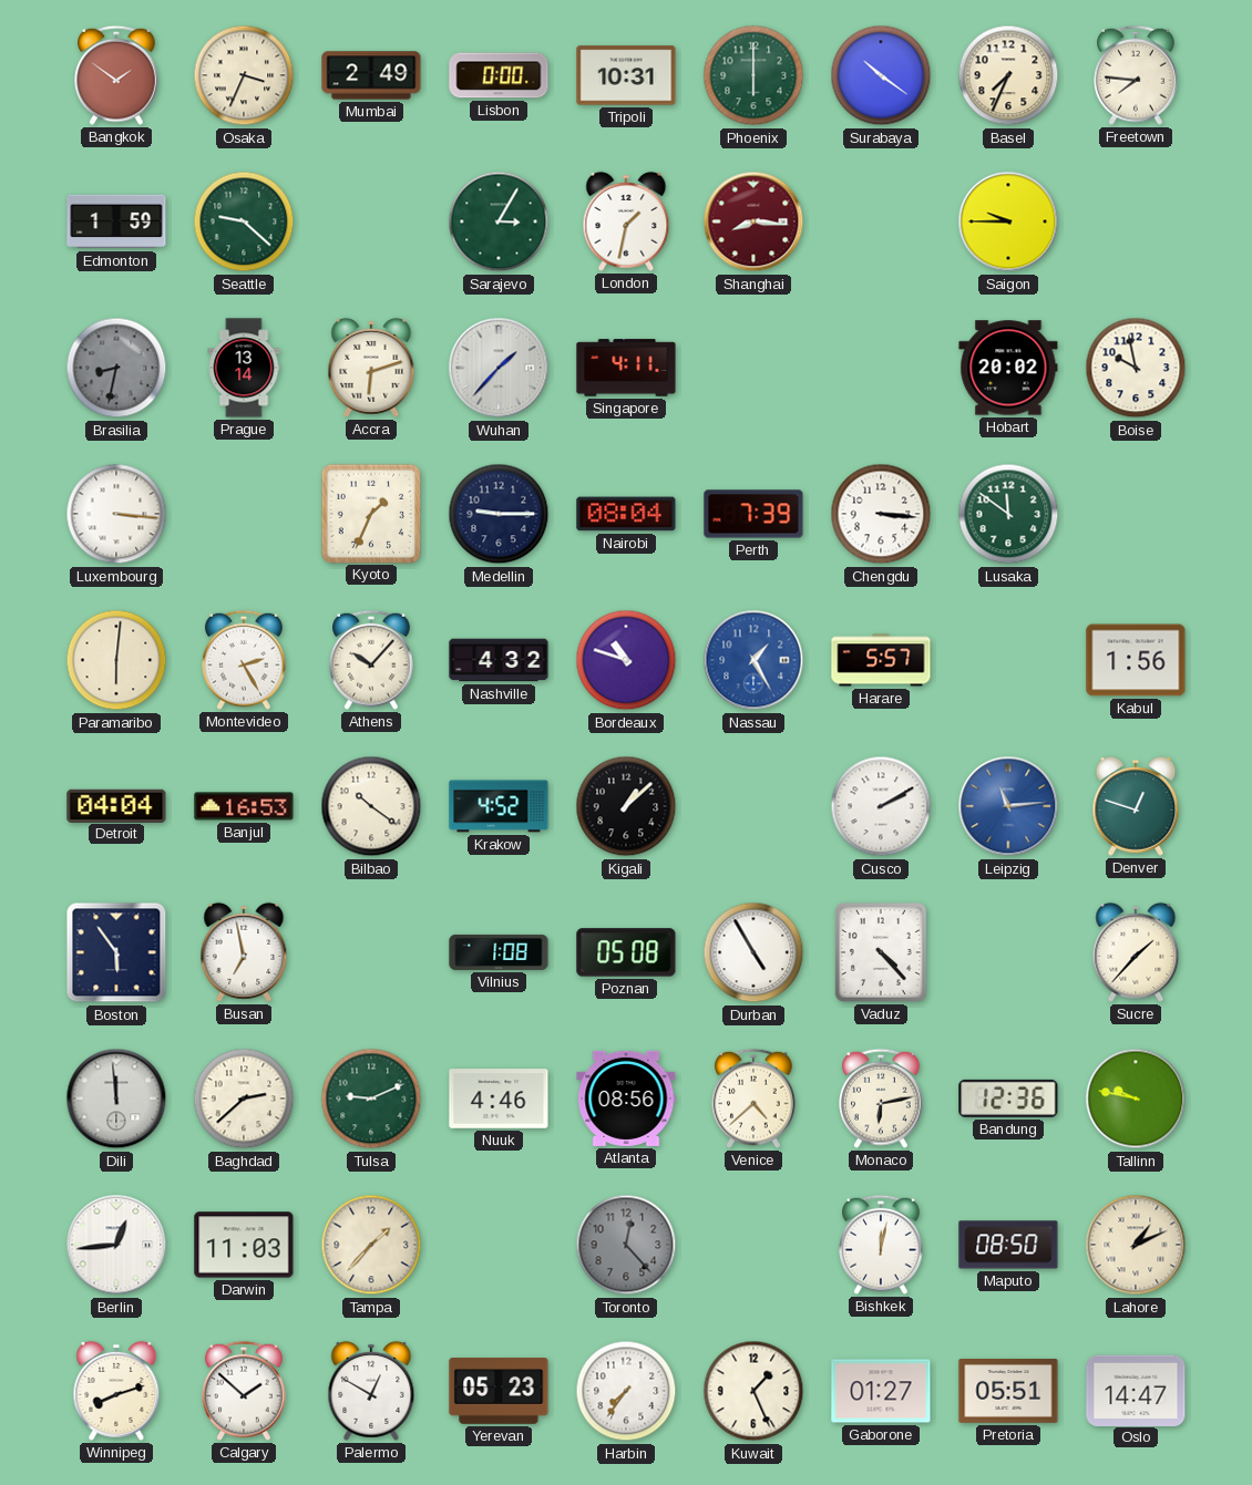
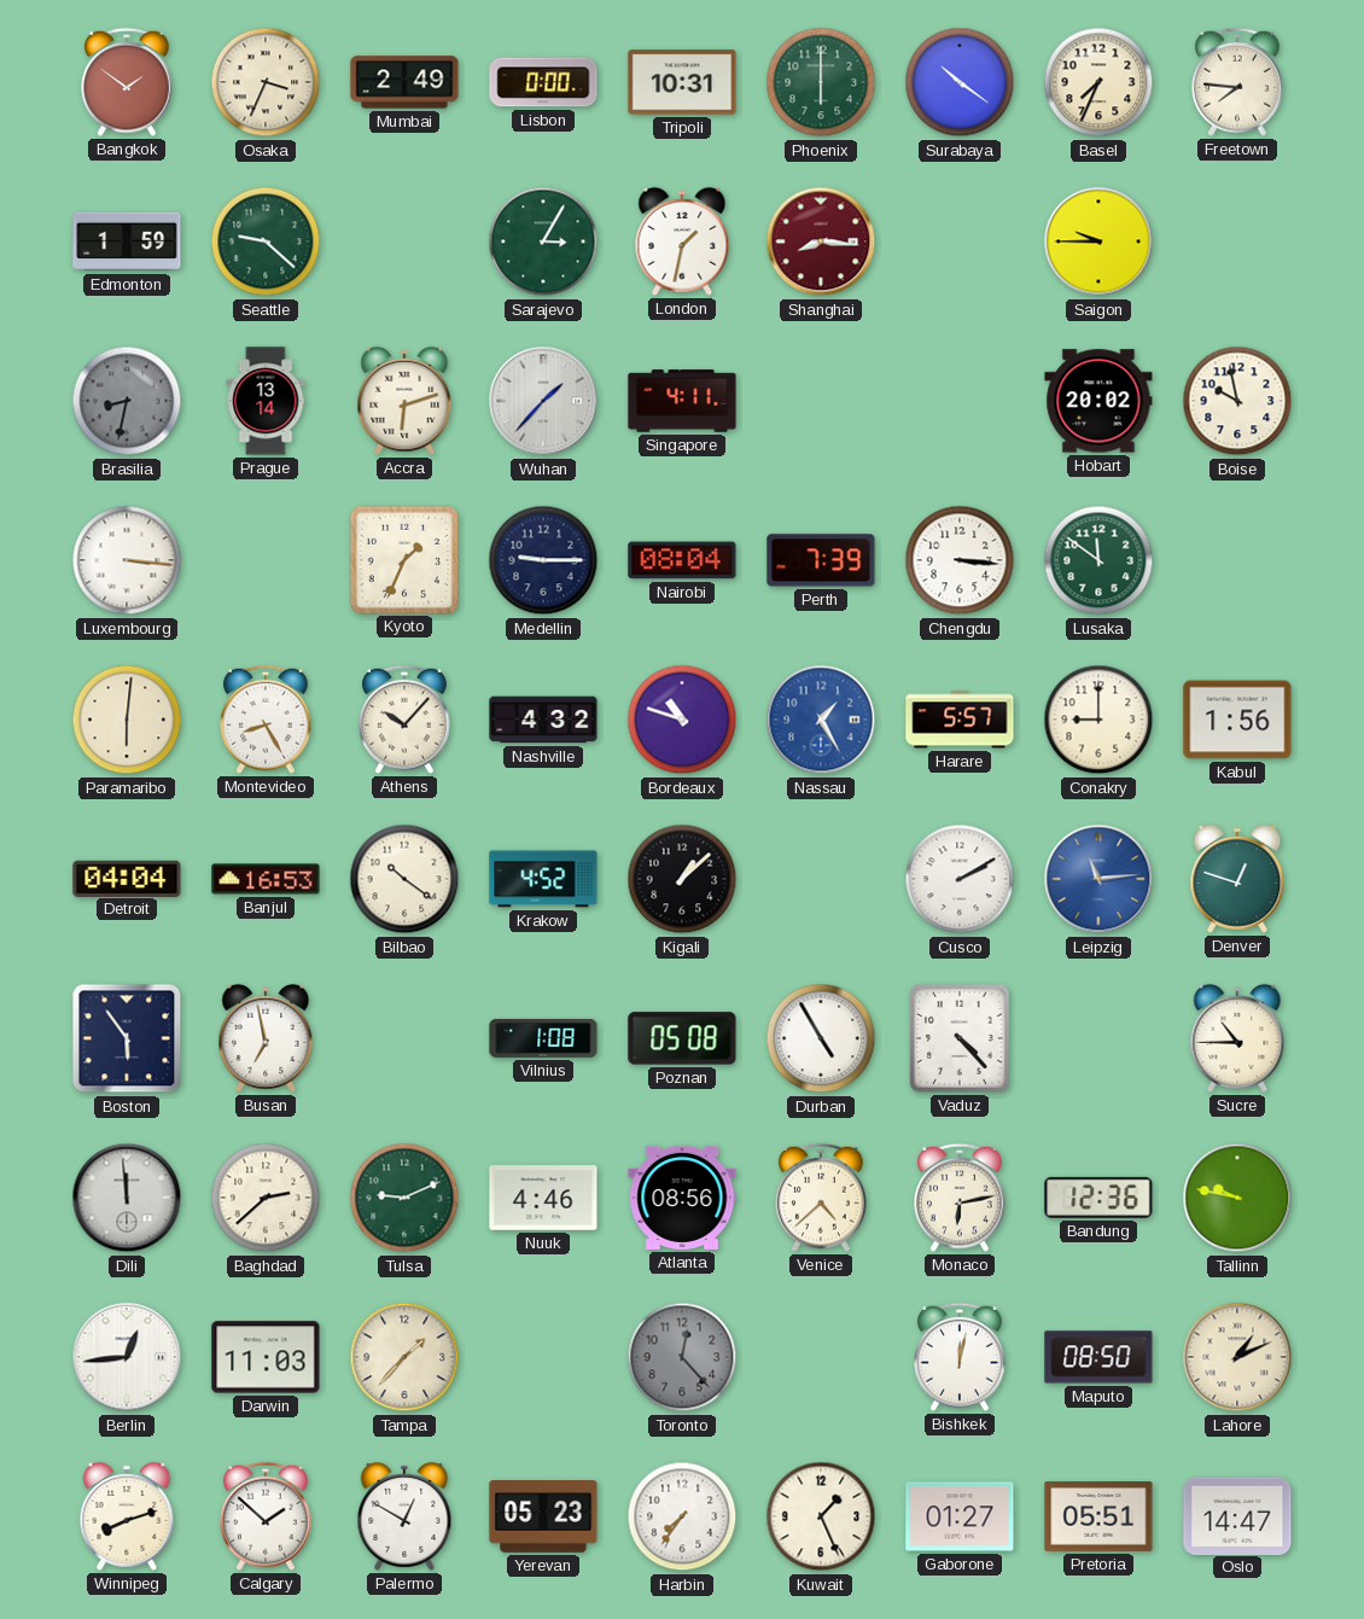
Montevideo: 2:25 -> 8:25
Conakry: none -> 9:00
Sucre: 1:37 -> 10:45
